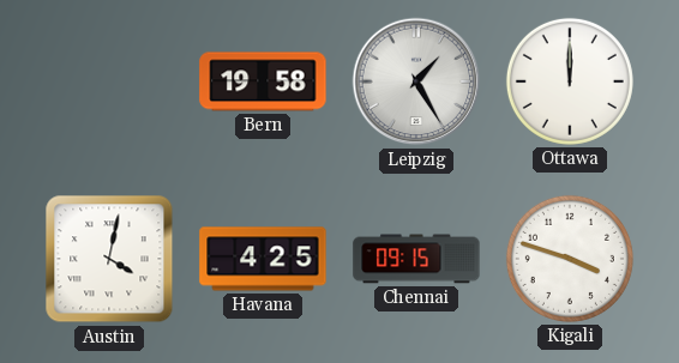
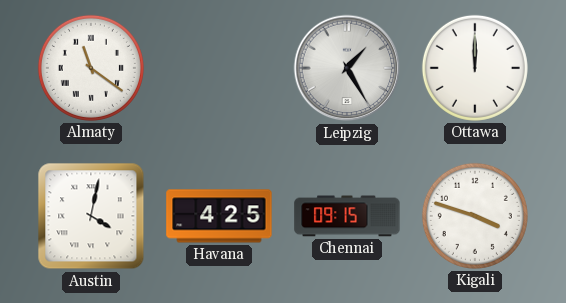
Almaty: none -> 11:21
Bern: 19:58 -> none
